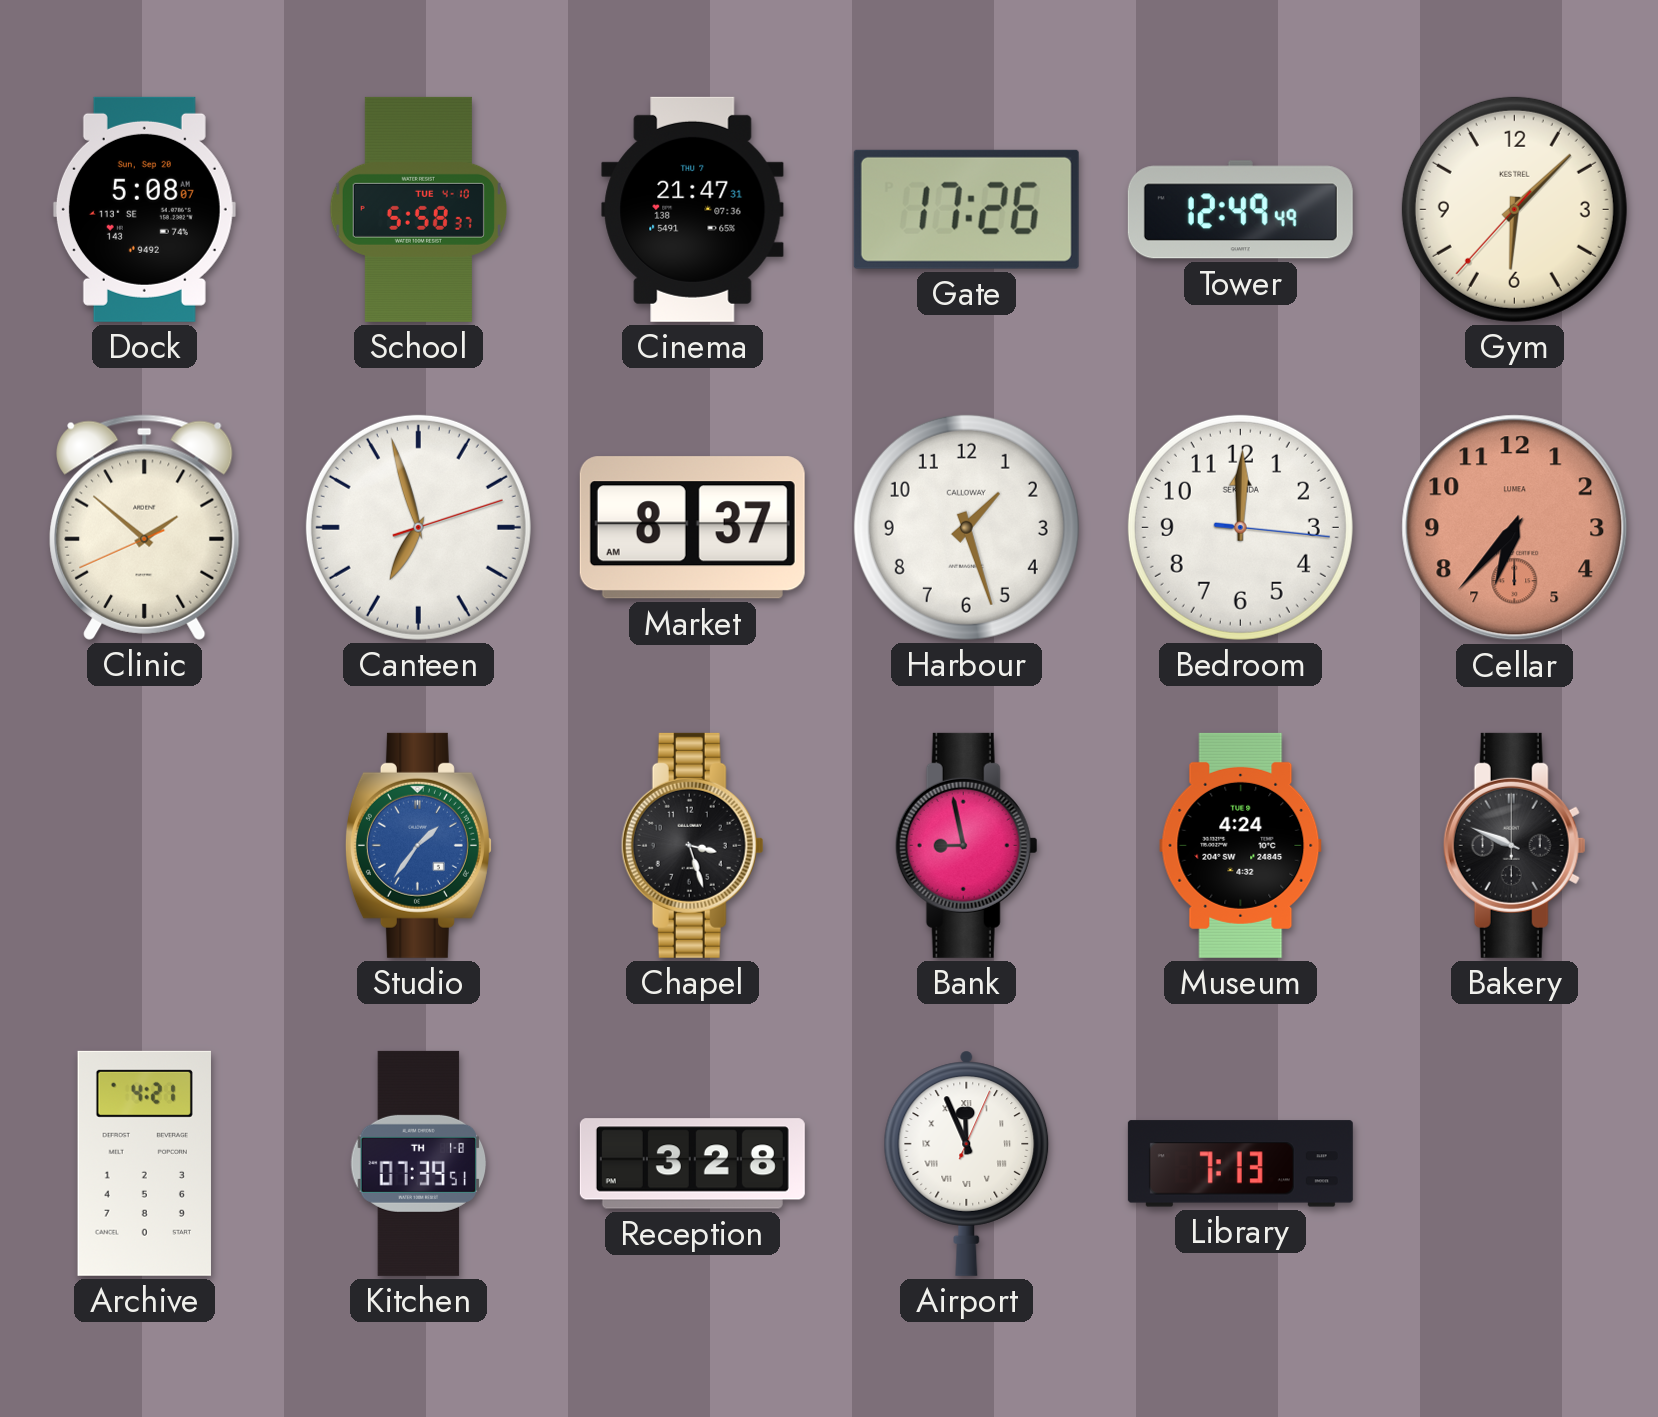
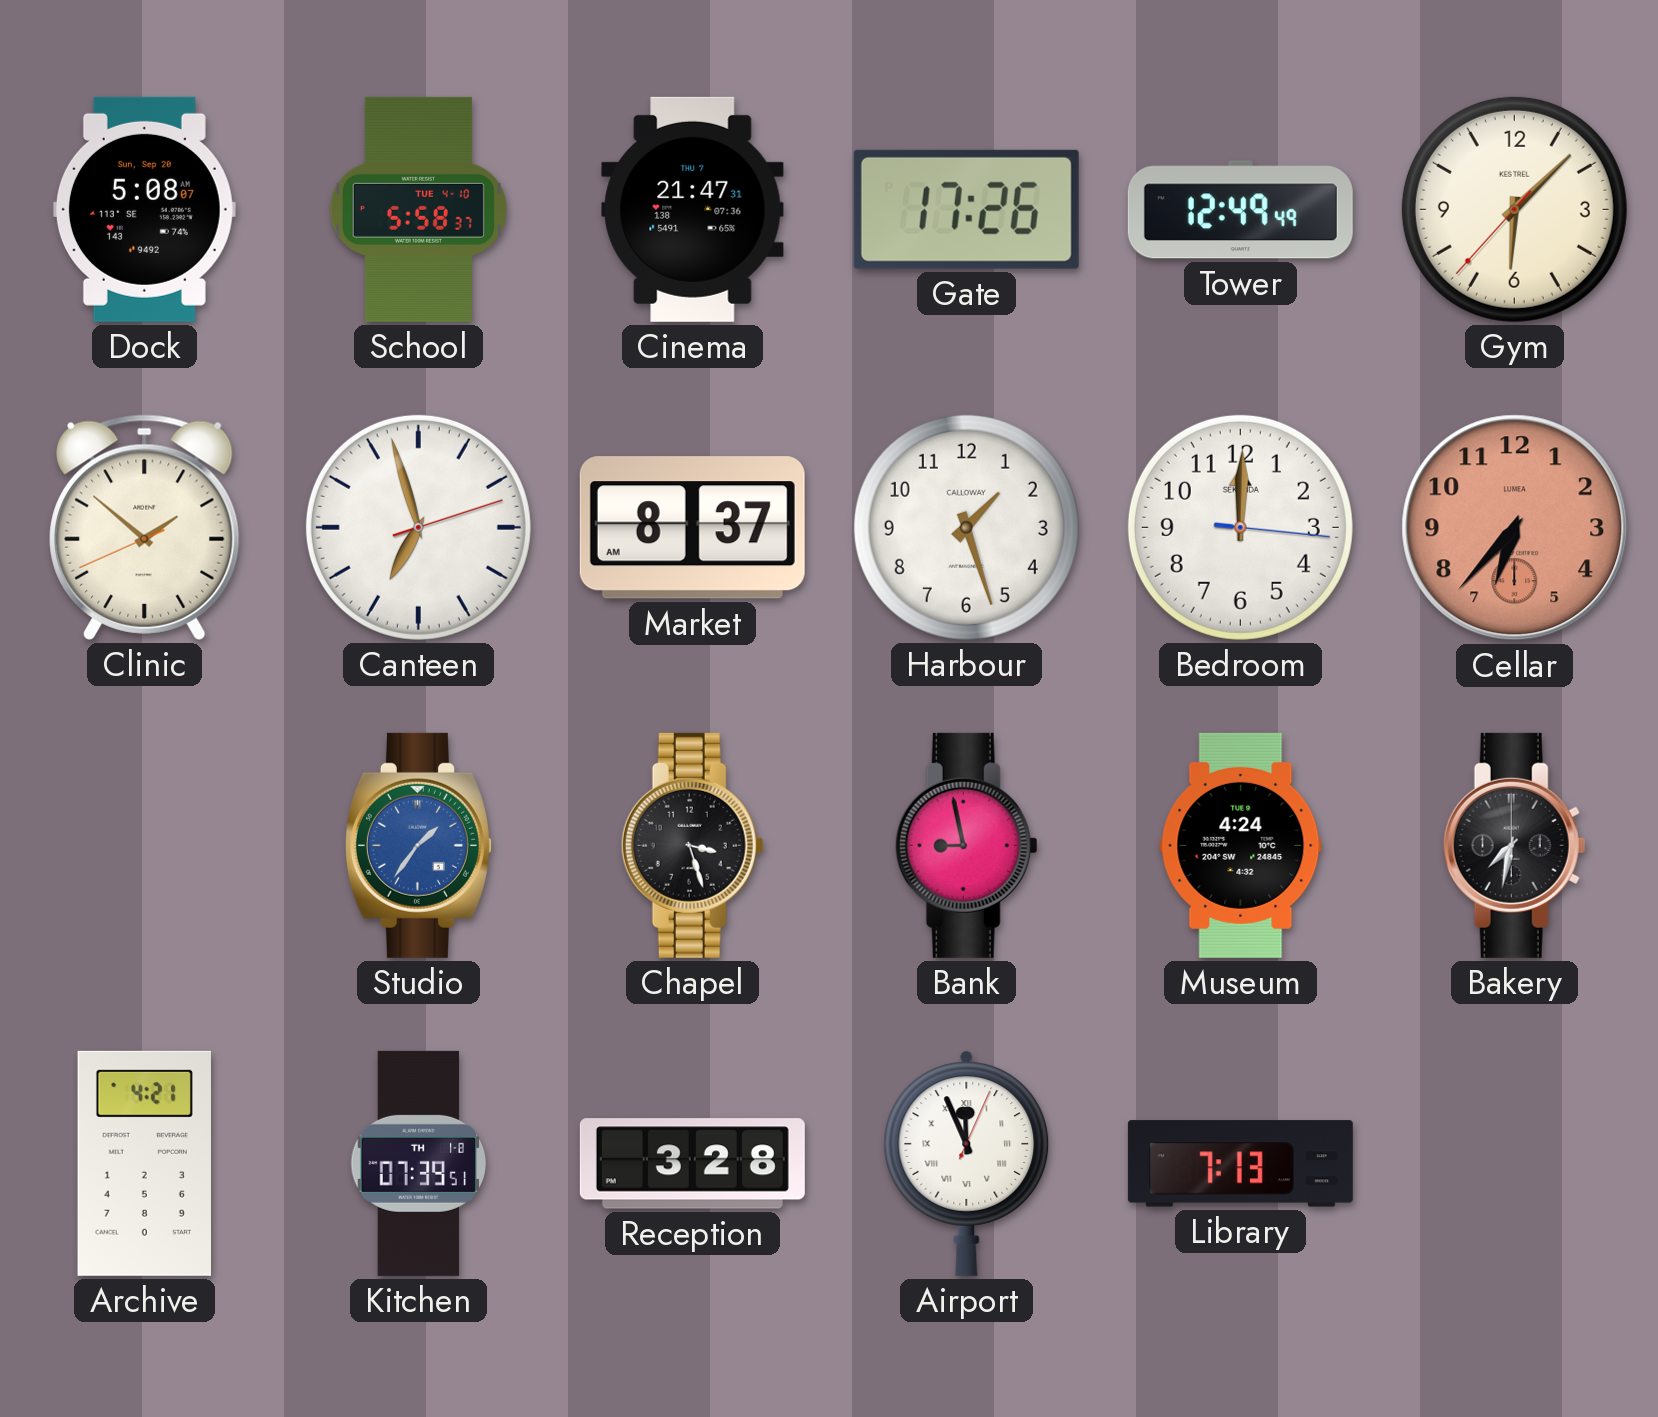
Bakery: 9:49 -> 7:32
